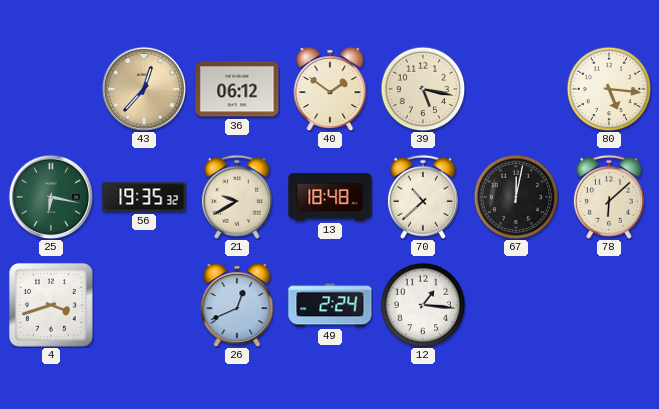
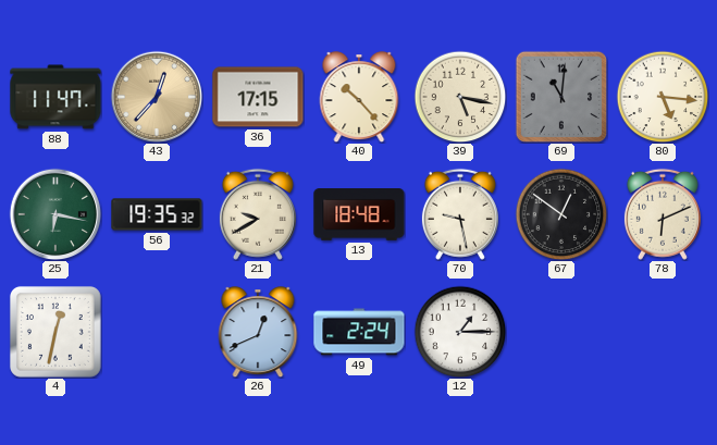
88: none -> 11:47
36: 06:12 -> 17:15
40: 1:51 -> 10:23
69: none -> 11:01
70: 10:38 -> 9:28
67: 12:02 -> 12:51
78: 6:08 -> 6:11
4: 3:42 -> 12:32
12: 1:16 -> 1:15
